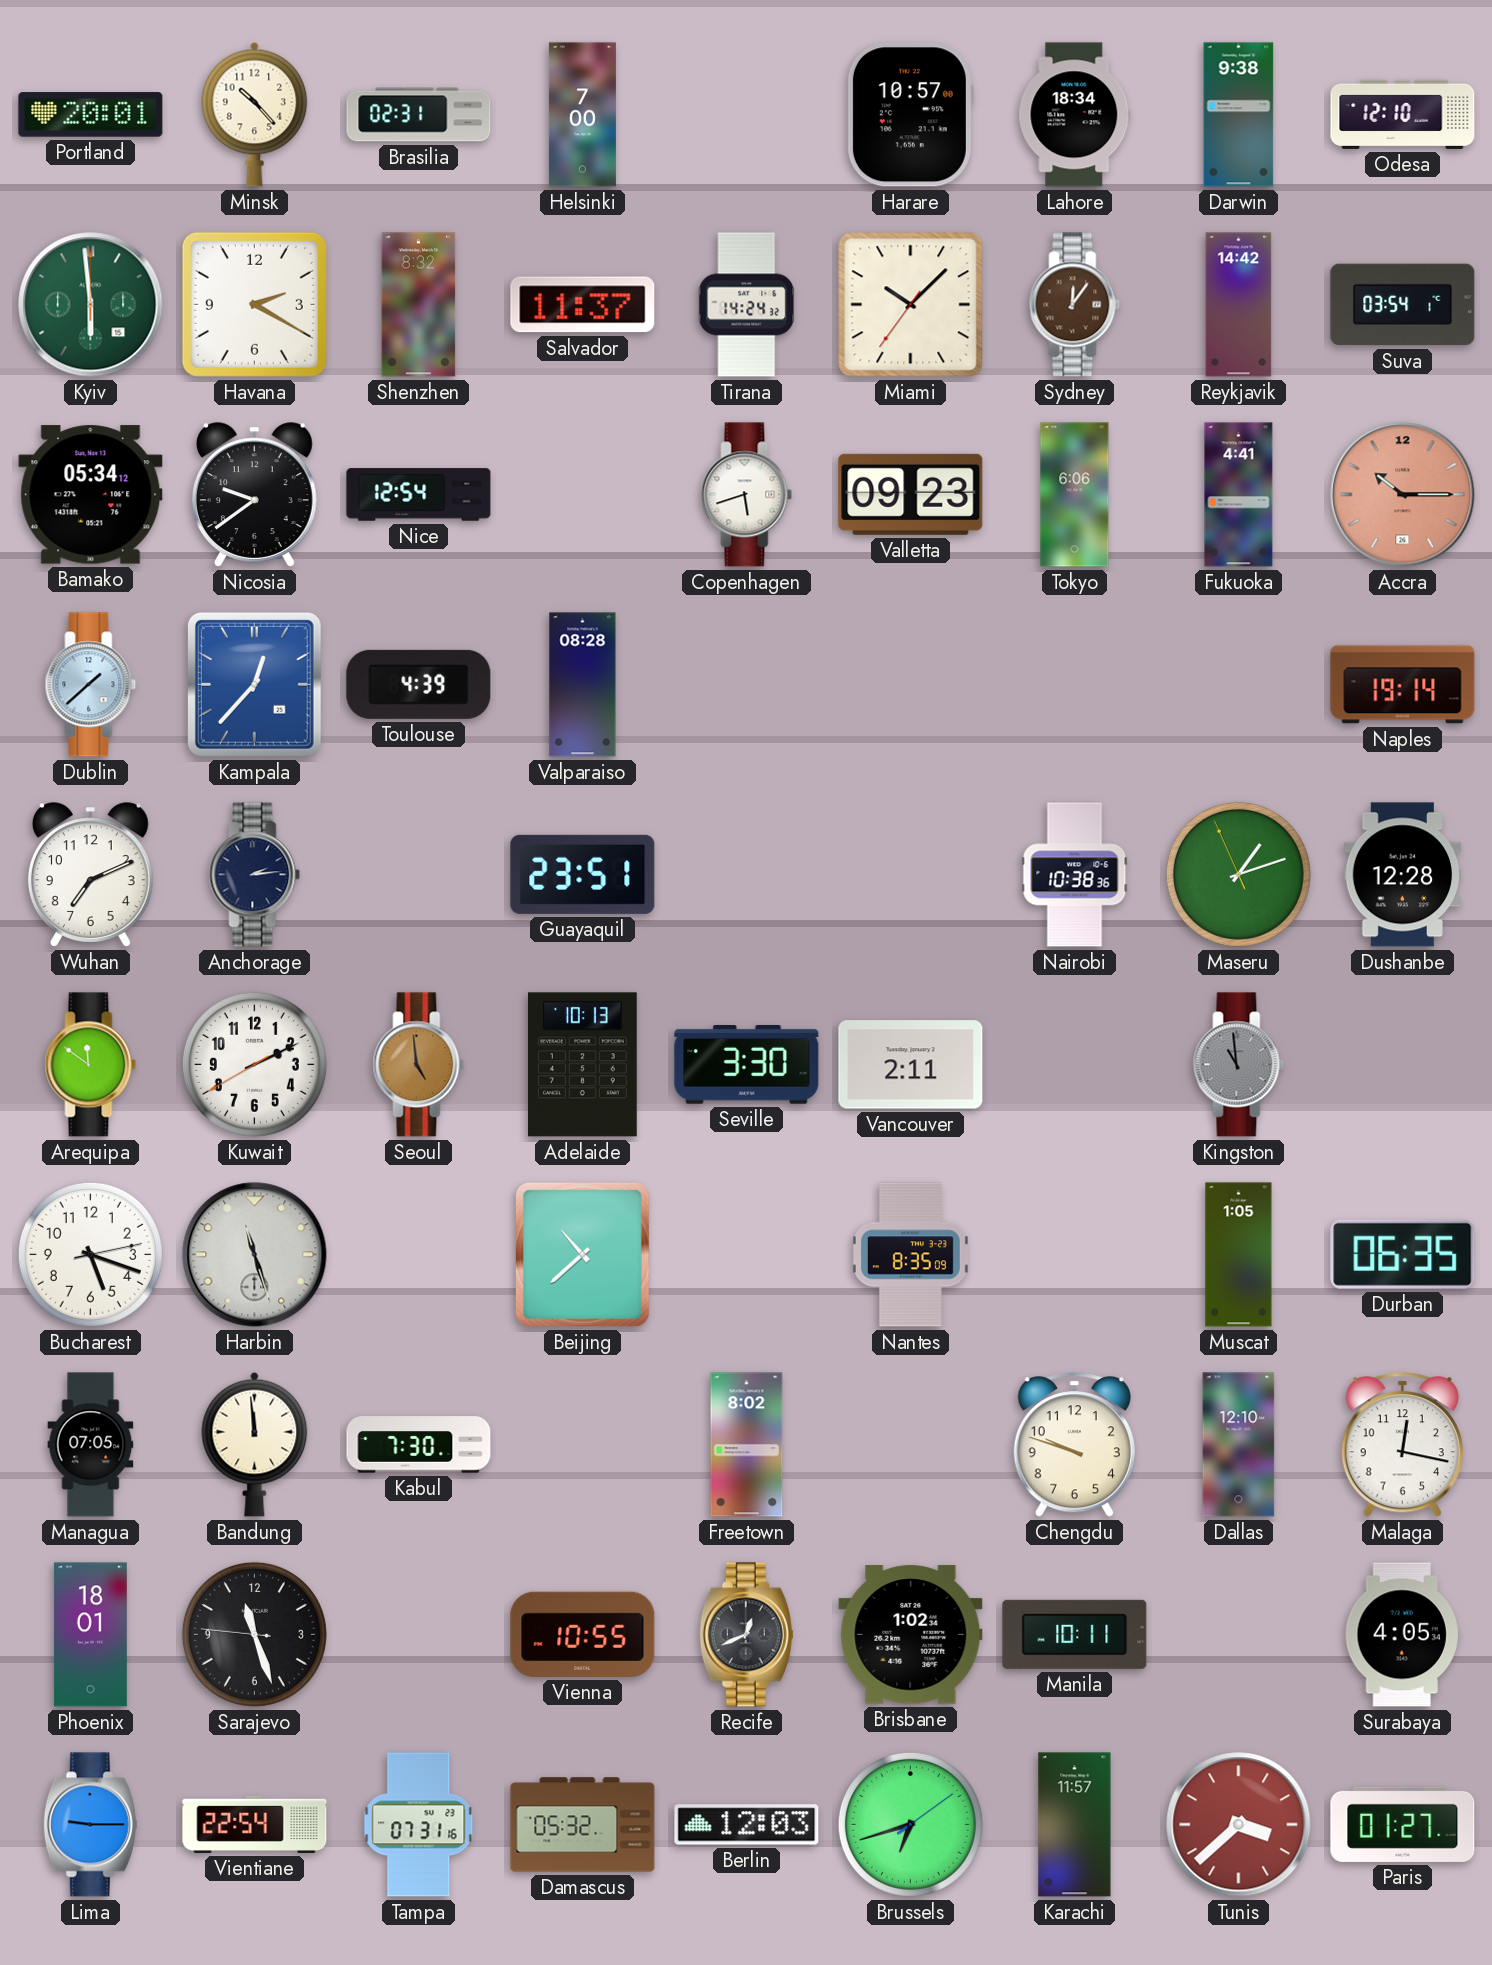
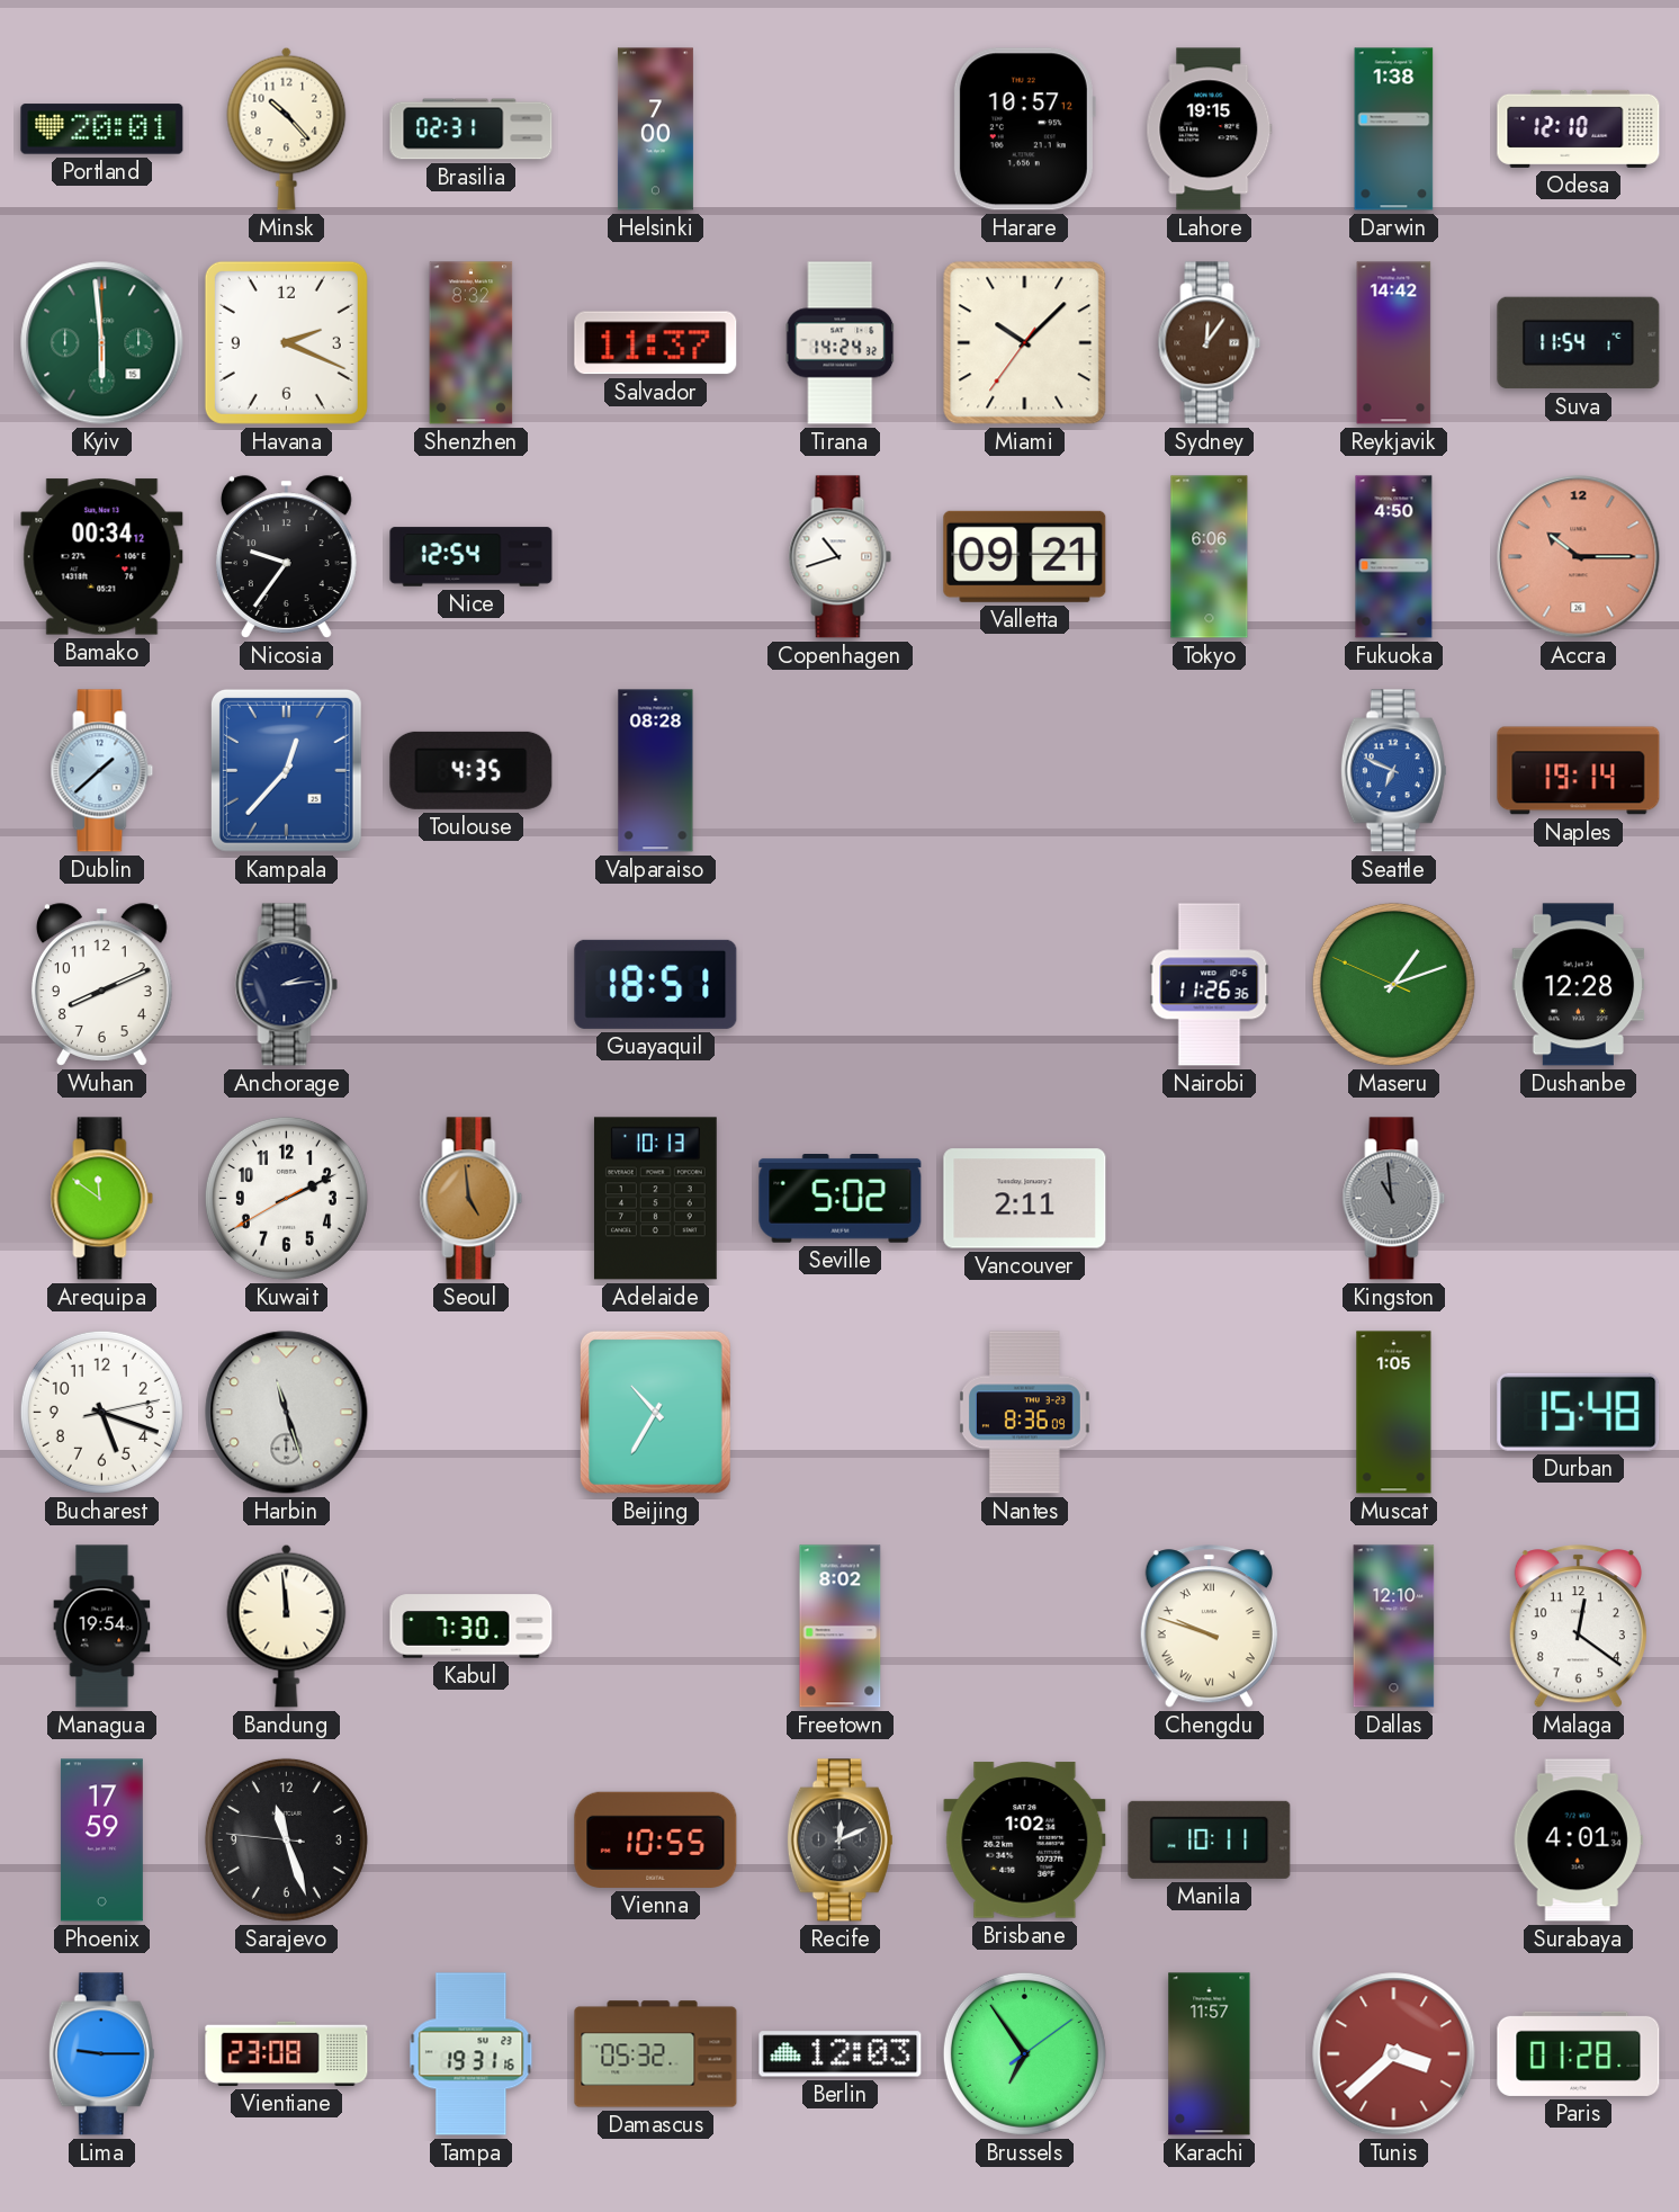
Harare: 10:57:00 -> 10:57:12
Lahore: 18:34 -> 19:15
Darwin: 9:38 -> 1:38
Havana: 2:20 -> 2:19
Suva: 03:54 -> 11:54
Bamako: 05:34 -> 00:34
Nicosia: 9:39 -> 9:36
Copenhagen: 5:42 -> 10:42
Valletta: 09:23 -> 09:21
Fukuoka: 4:41 -> 4:50
Toulouse: 4:39 -> 4:35
Seattle: none -> 6:49
Wuhan: 7:11 -> 8:11
Guayaquil: 23:51 -> 18:51
Nairobi: 10:38 -> 11:26
Maseru: 1:11:56 -> 1:11:49
Seville: 3:30 -> 5:02
Beijing: 10:38 -> 10:35
Nantes: 8:35 -> 8:36
Durban: 06:35 -> 15:48
Managua: 07:05 -> 19:54
Chengdu numerals: Arabic -> Roman
Malaga: 12:17 -> 12:21
Phoenix: 18:01 -> 17:59
Recife: 12:41 -> 12:11
Surabaya: 4:05 -> 4:01
Vientiane: 22:54 -> 23:08
Tampa: 07:31 -> 19:31
Brussels: 6:42 -> 6:54
Paris: 01:27 -> 01:28
